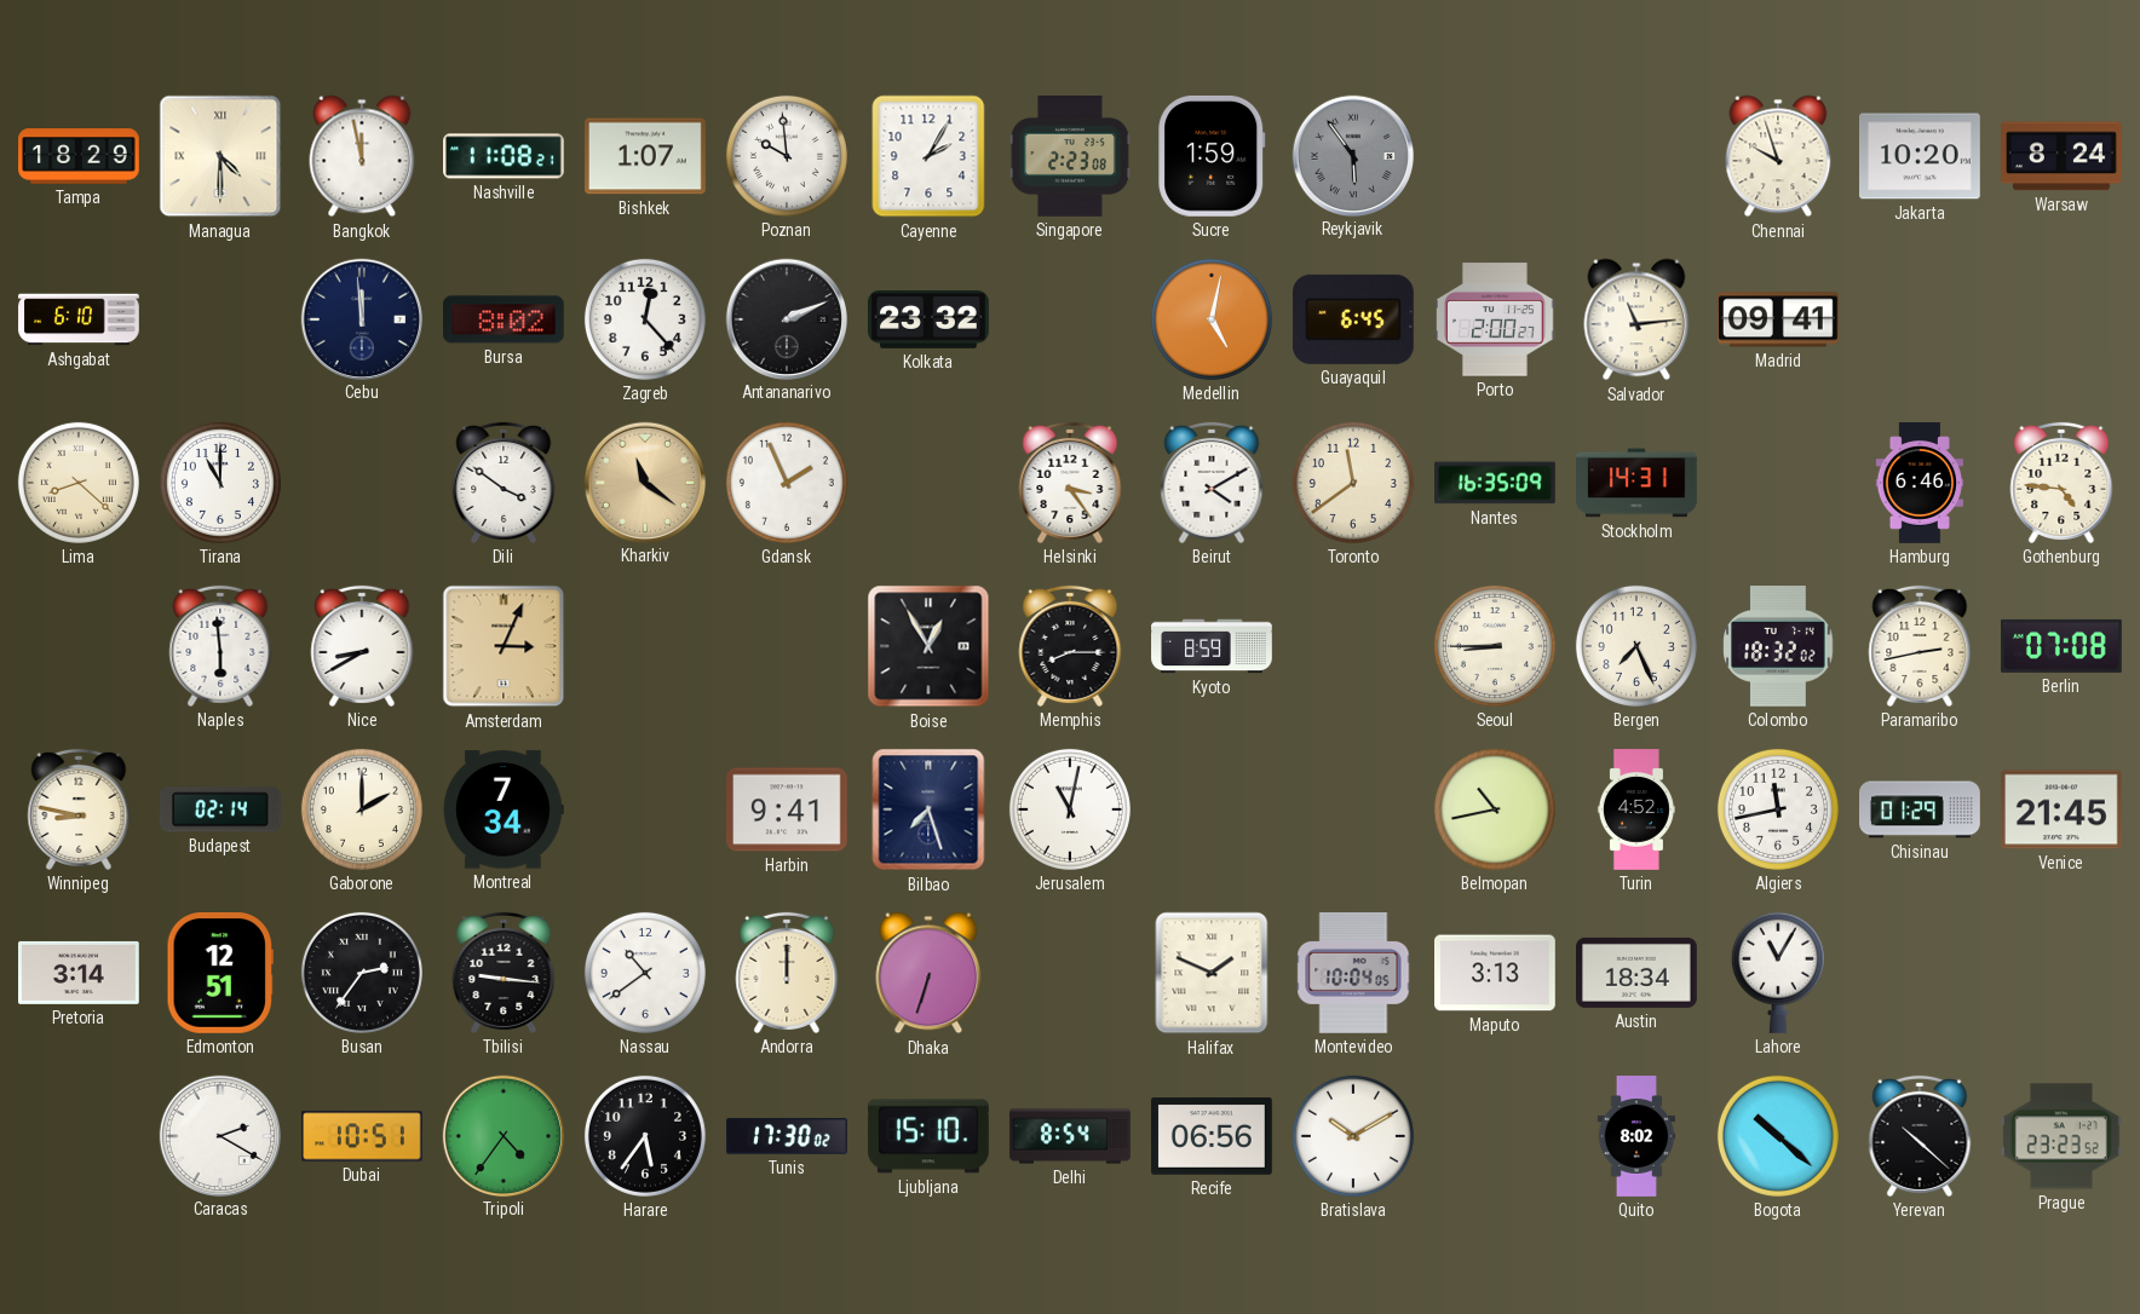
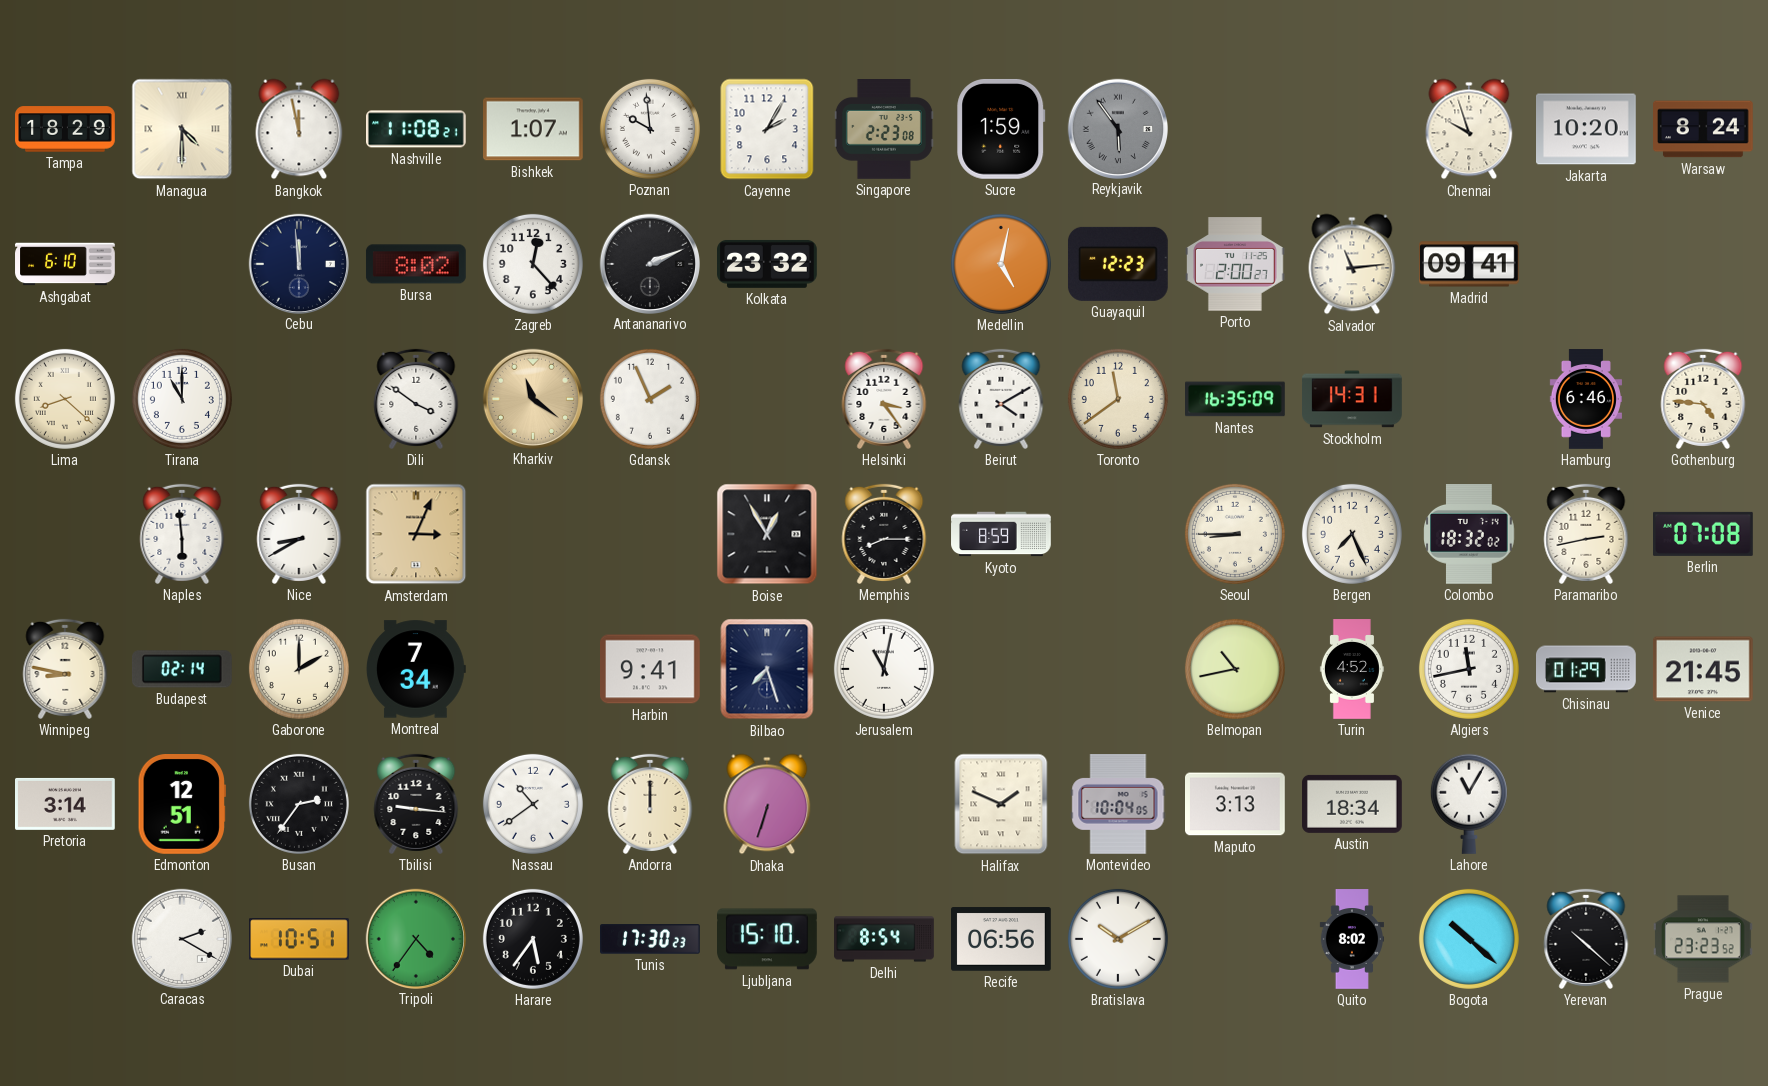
Guayaquil: 6:45 -> 12:23
Tunis: 17:30:02 -> 17:30:23
